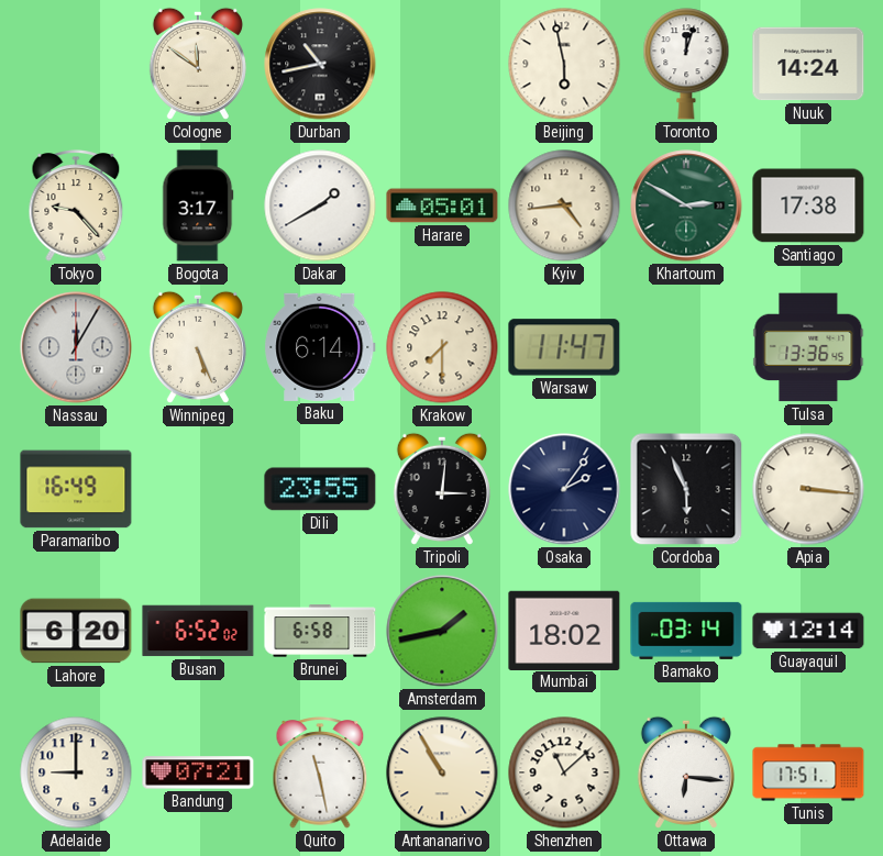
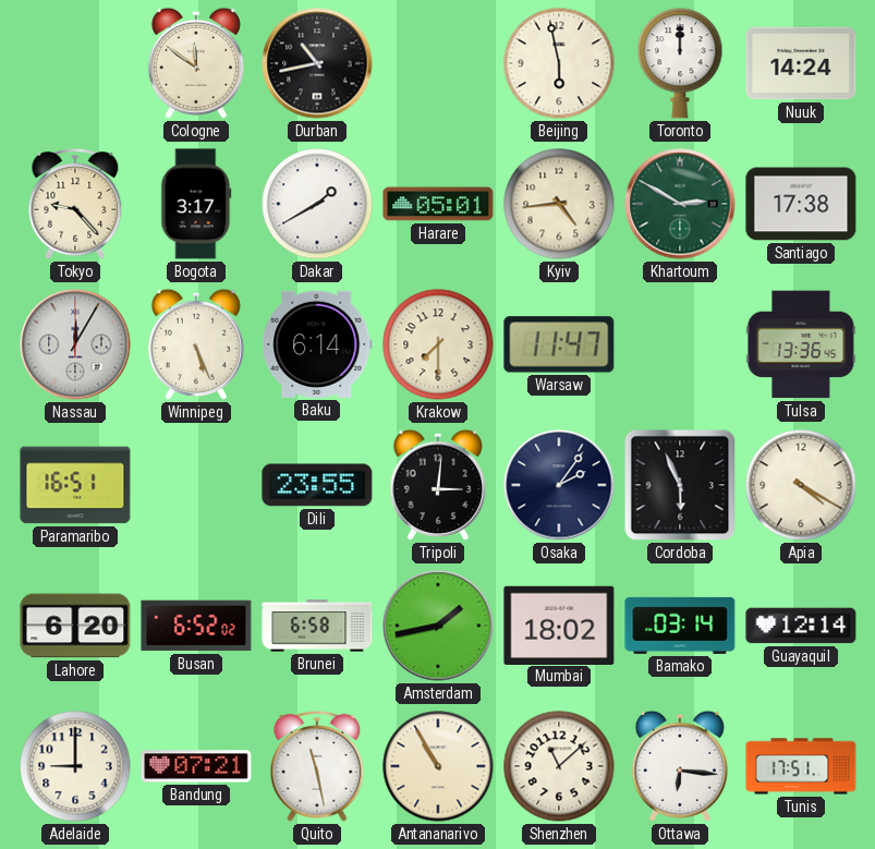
Toronto: 12:03 -> 12:00
Paramaribo: 16:49 -> 16:51
Apia: 3:16 -> 4:20
